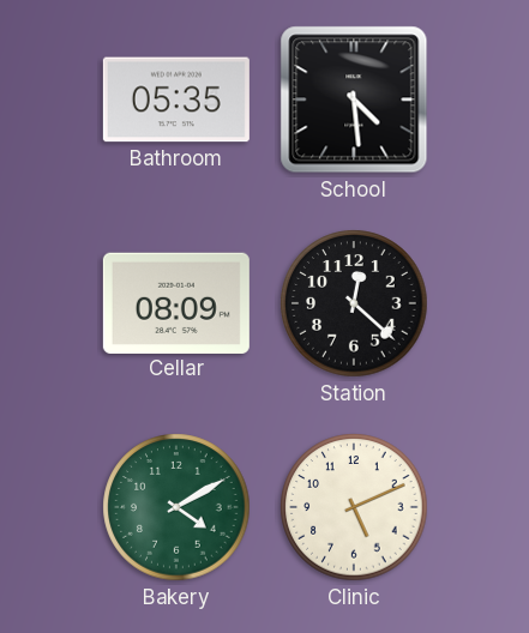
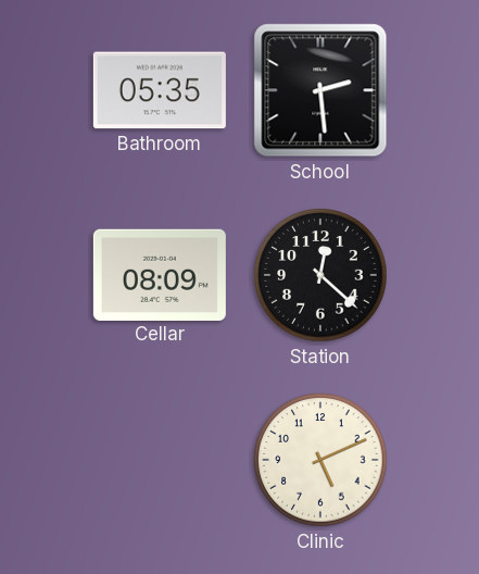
School: 4:29 -> 2:29
Bakery: 4:10 -> none
